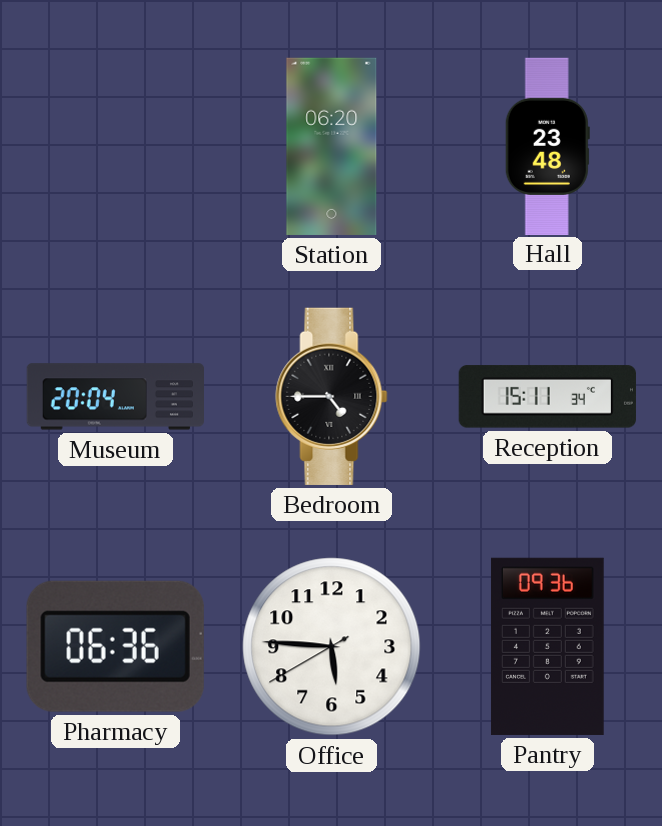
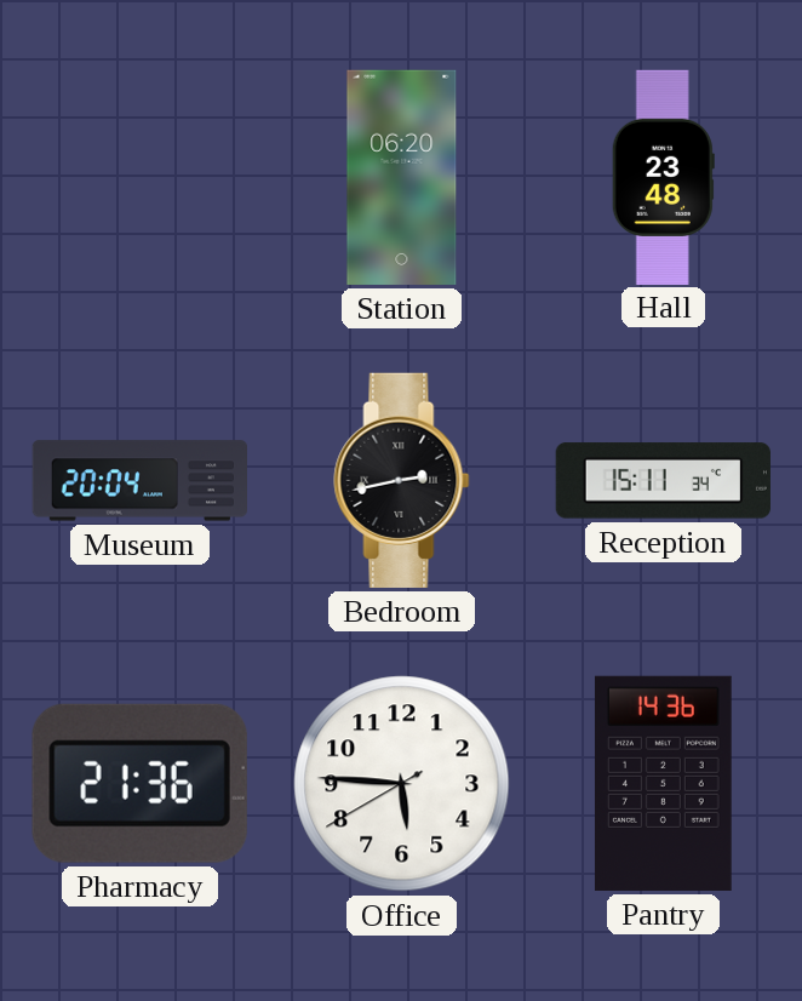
Bedroom: 4:45 -> 2:43
Pharmacy: 06:36 -> 21:36
Pantry: 09:36 -> 14:36
